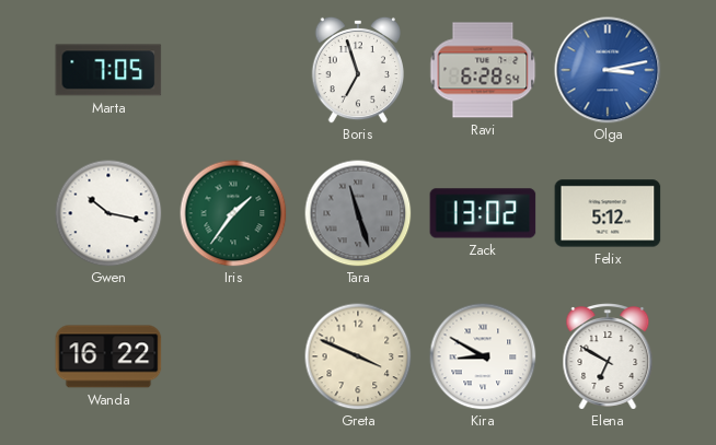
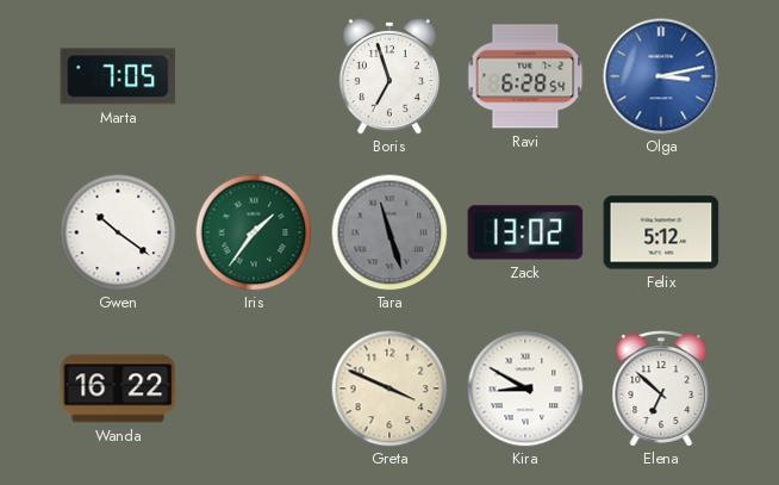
Gwen: 10:17 -> 10:21
Elena: 6:50 -> 6:52
